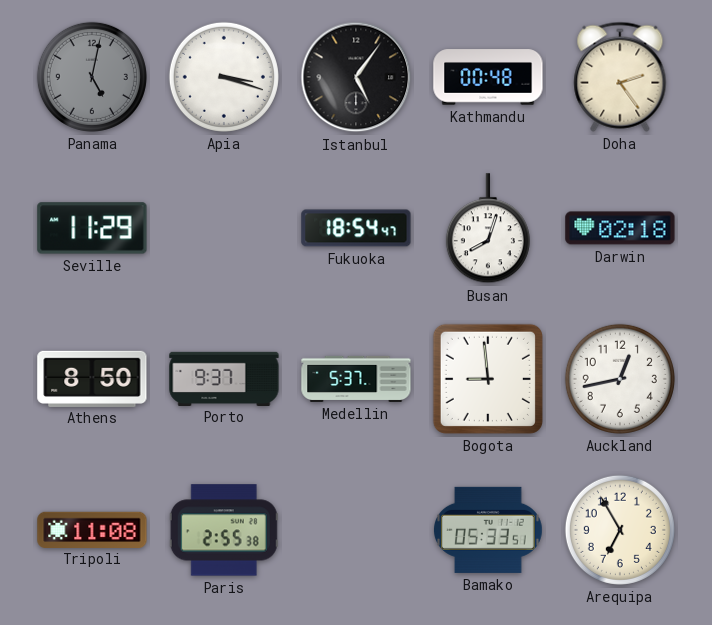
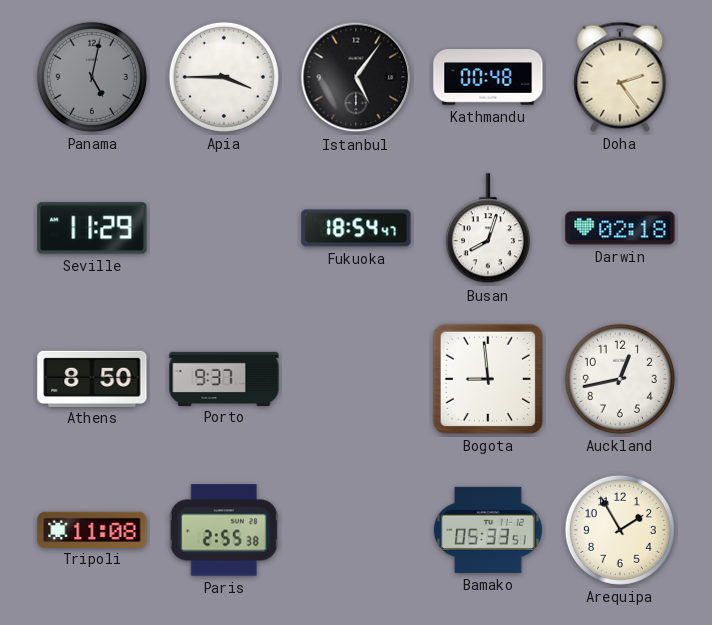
Apia: 3:18 -> 3:45
Medellin: 5:37 -> none
Arequipa: 6:55 -> 1:55
